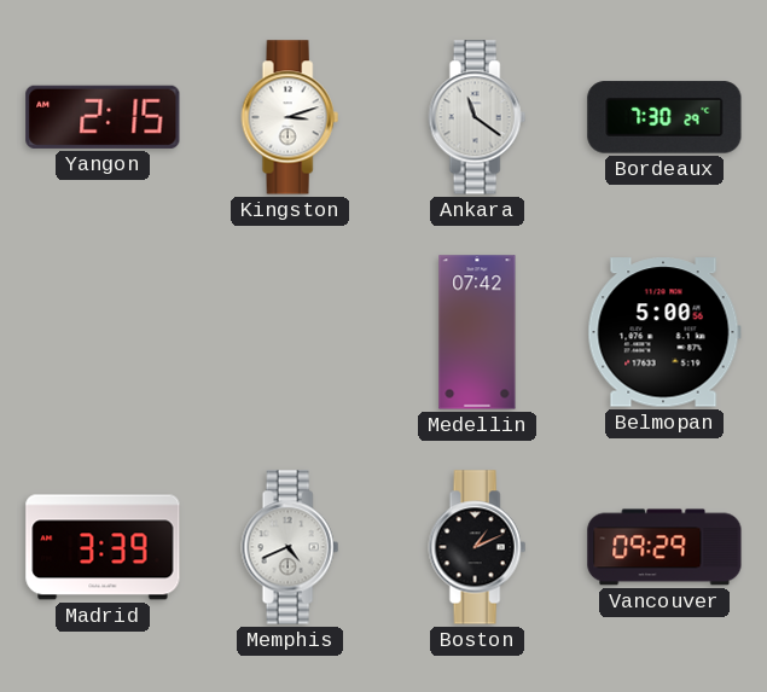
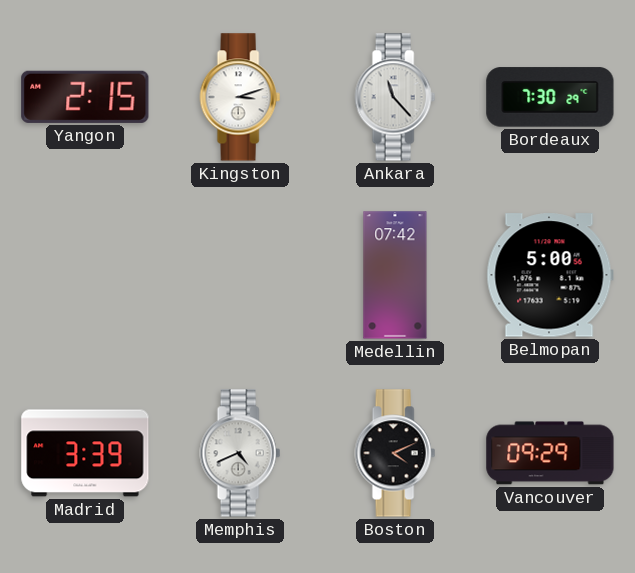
Ankara: 11:21 -> 11:23
Boston: 1:11 -> 4:11
